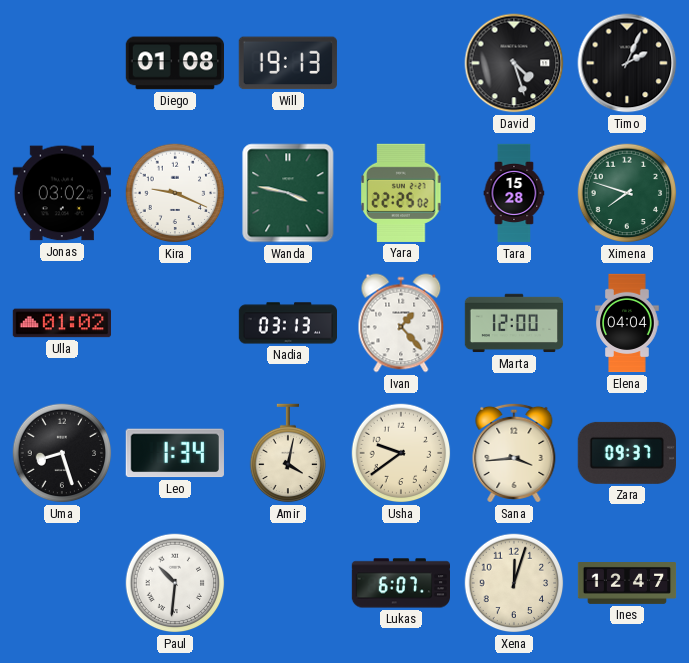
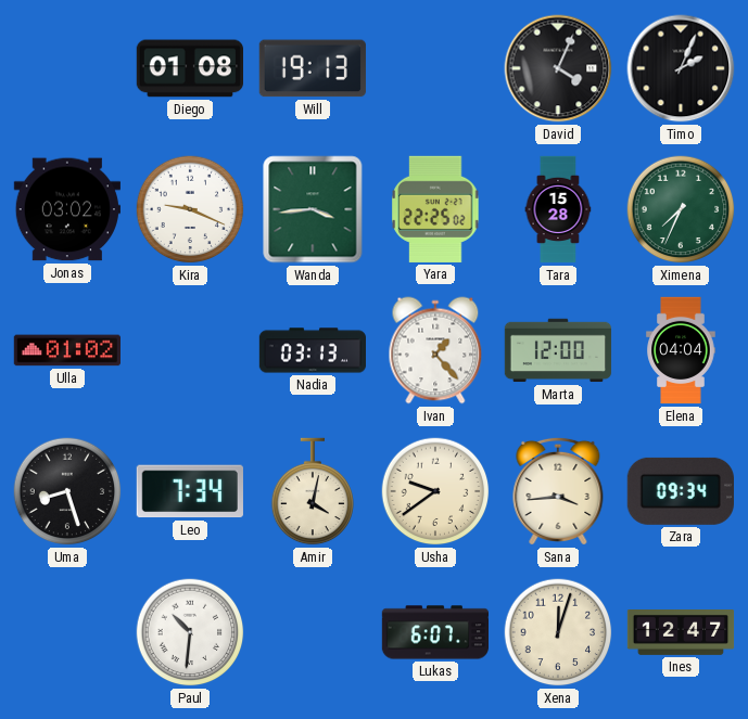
David: 4:27 -> 4:04
Wanda: 3:47 -> 3:44
Ximena: 7:48 -> 7:34
Leo: 1:34 -> 7:34
Zara: 09:37 -> 09:34
